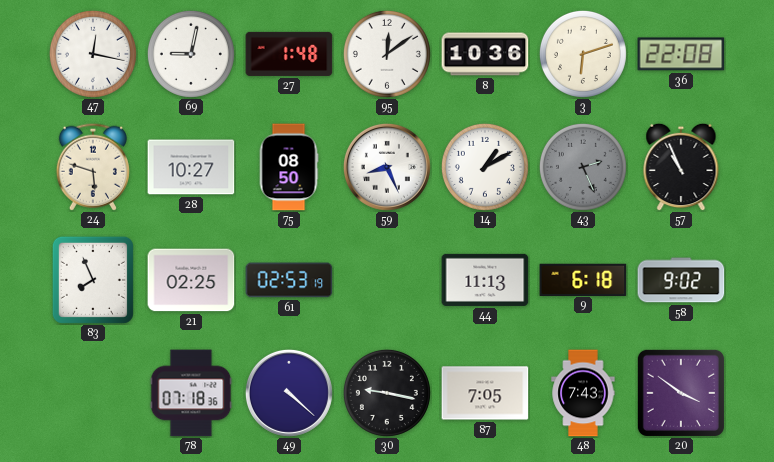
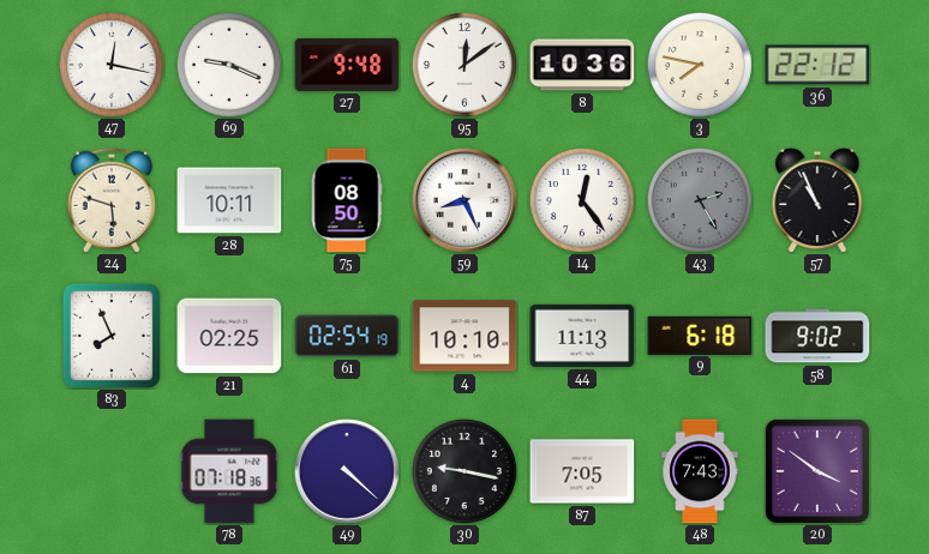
69: 9:02 -> 9:19
27: 1:48 -> 9:48
3: 6:12 -> 7:47
36: 22:08 -> 22:12
28: 10:27 -> 10:11
14: 1:10 -> 12:24
43: 2:26 -> 2:25
61: 02:53 -> 02:54
4: none -> 10:10
